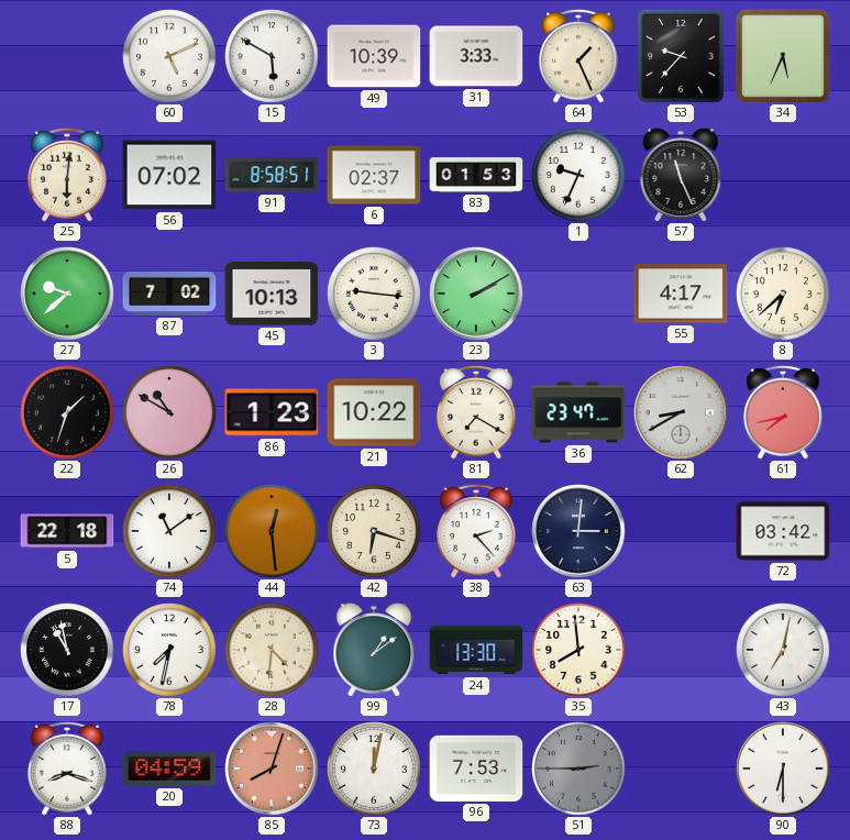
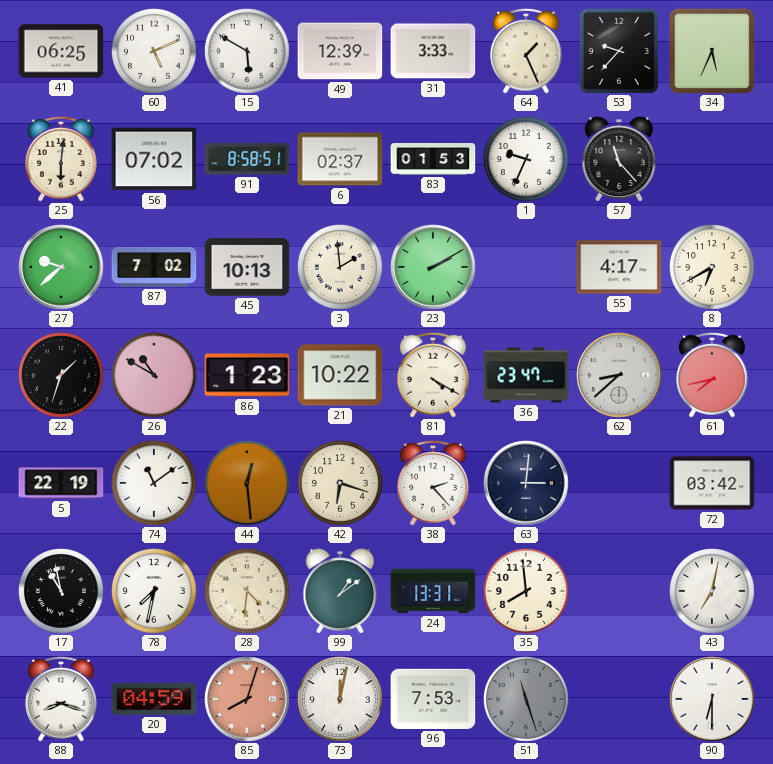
41: none -> 06:25
49: 10:39 -> 12:39
57: 11:26 -> 11:23
3: 9:16 -> 1:59
8: 6:38 -> 6:40
81: 7:20 -> 4:20
62: 8:40 -> 8:38
5: 22:18 -> 22:19
24: 13:30 -> 13:31
51: 2:45 -> 11:27
